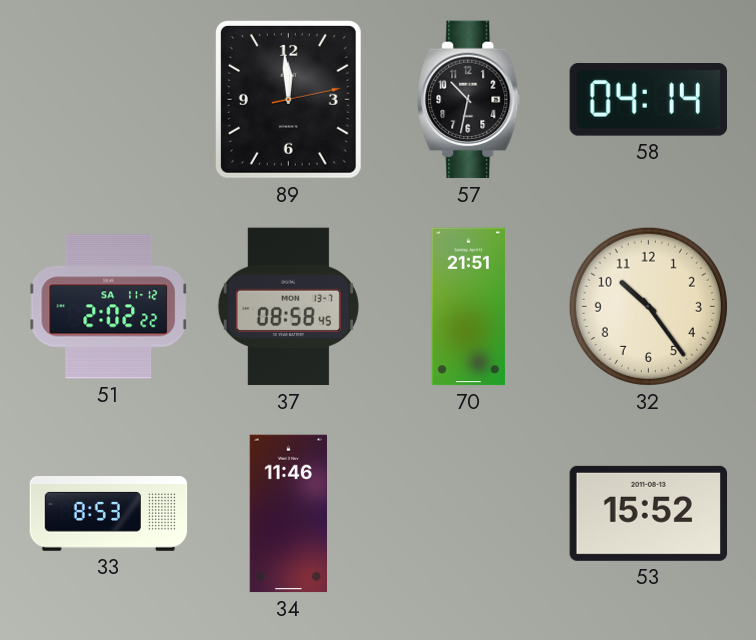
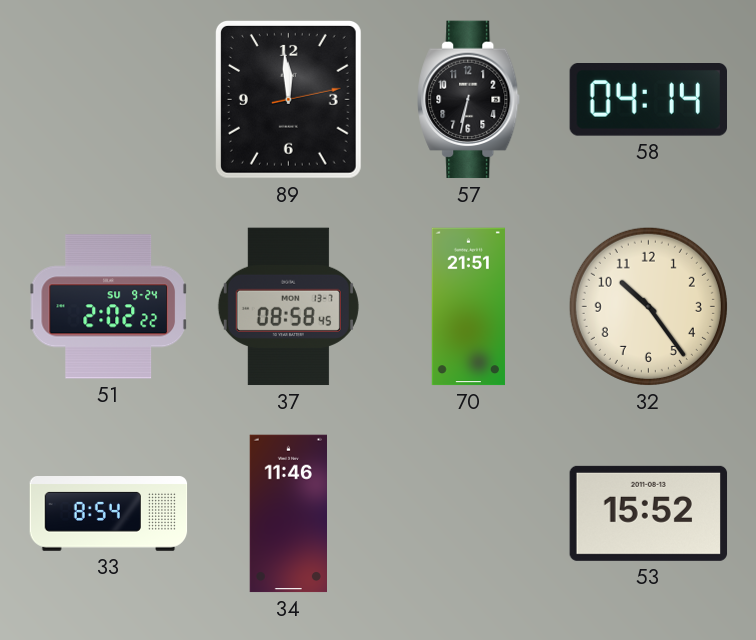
57: 10:32 -> 6:32
51 date: SA 11-12 -> SU 9-24
33: 8:53 -> 8:54
